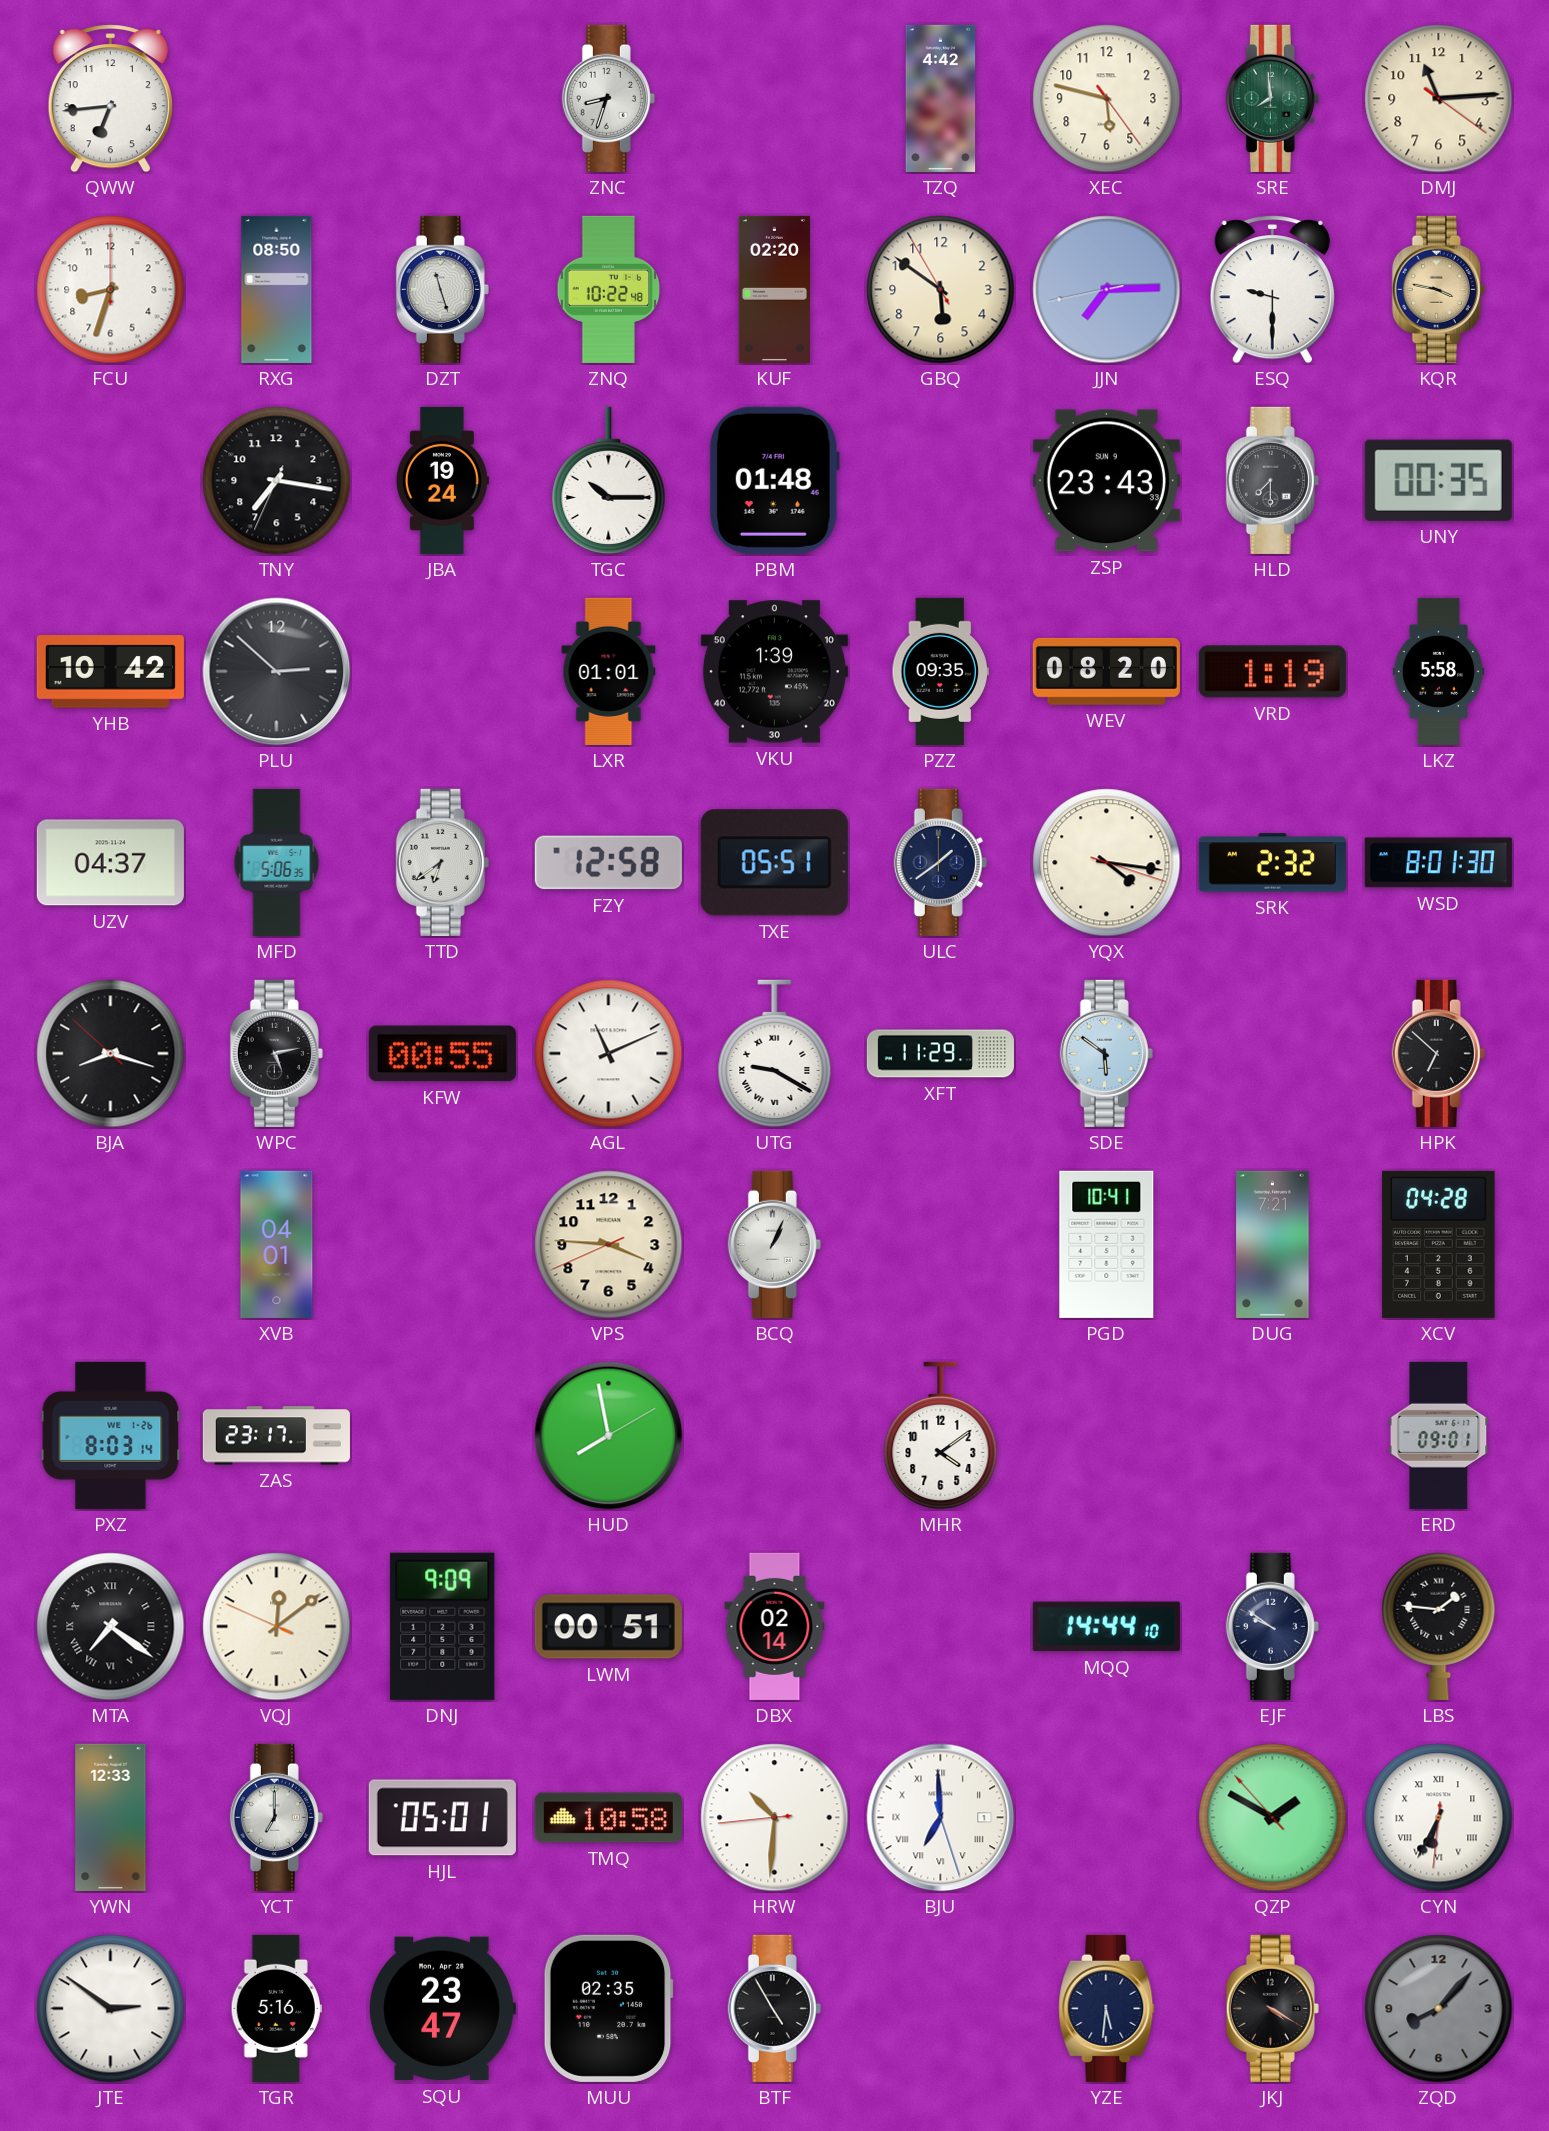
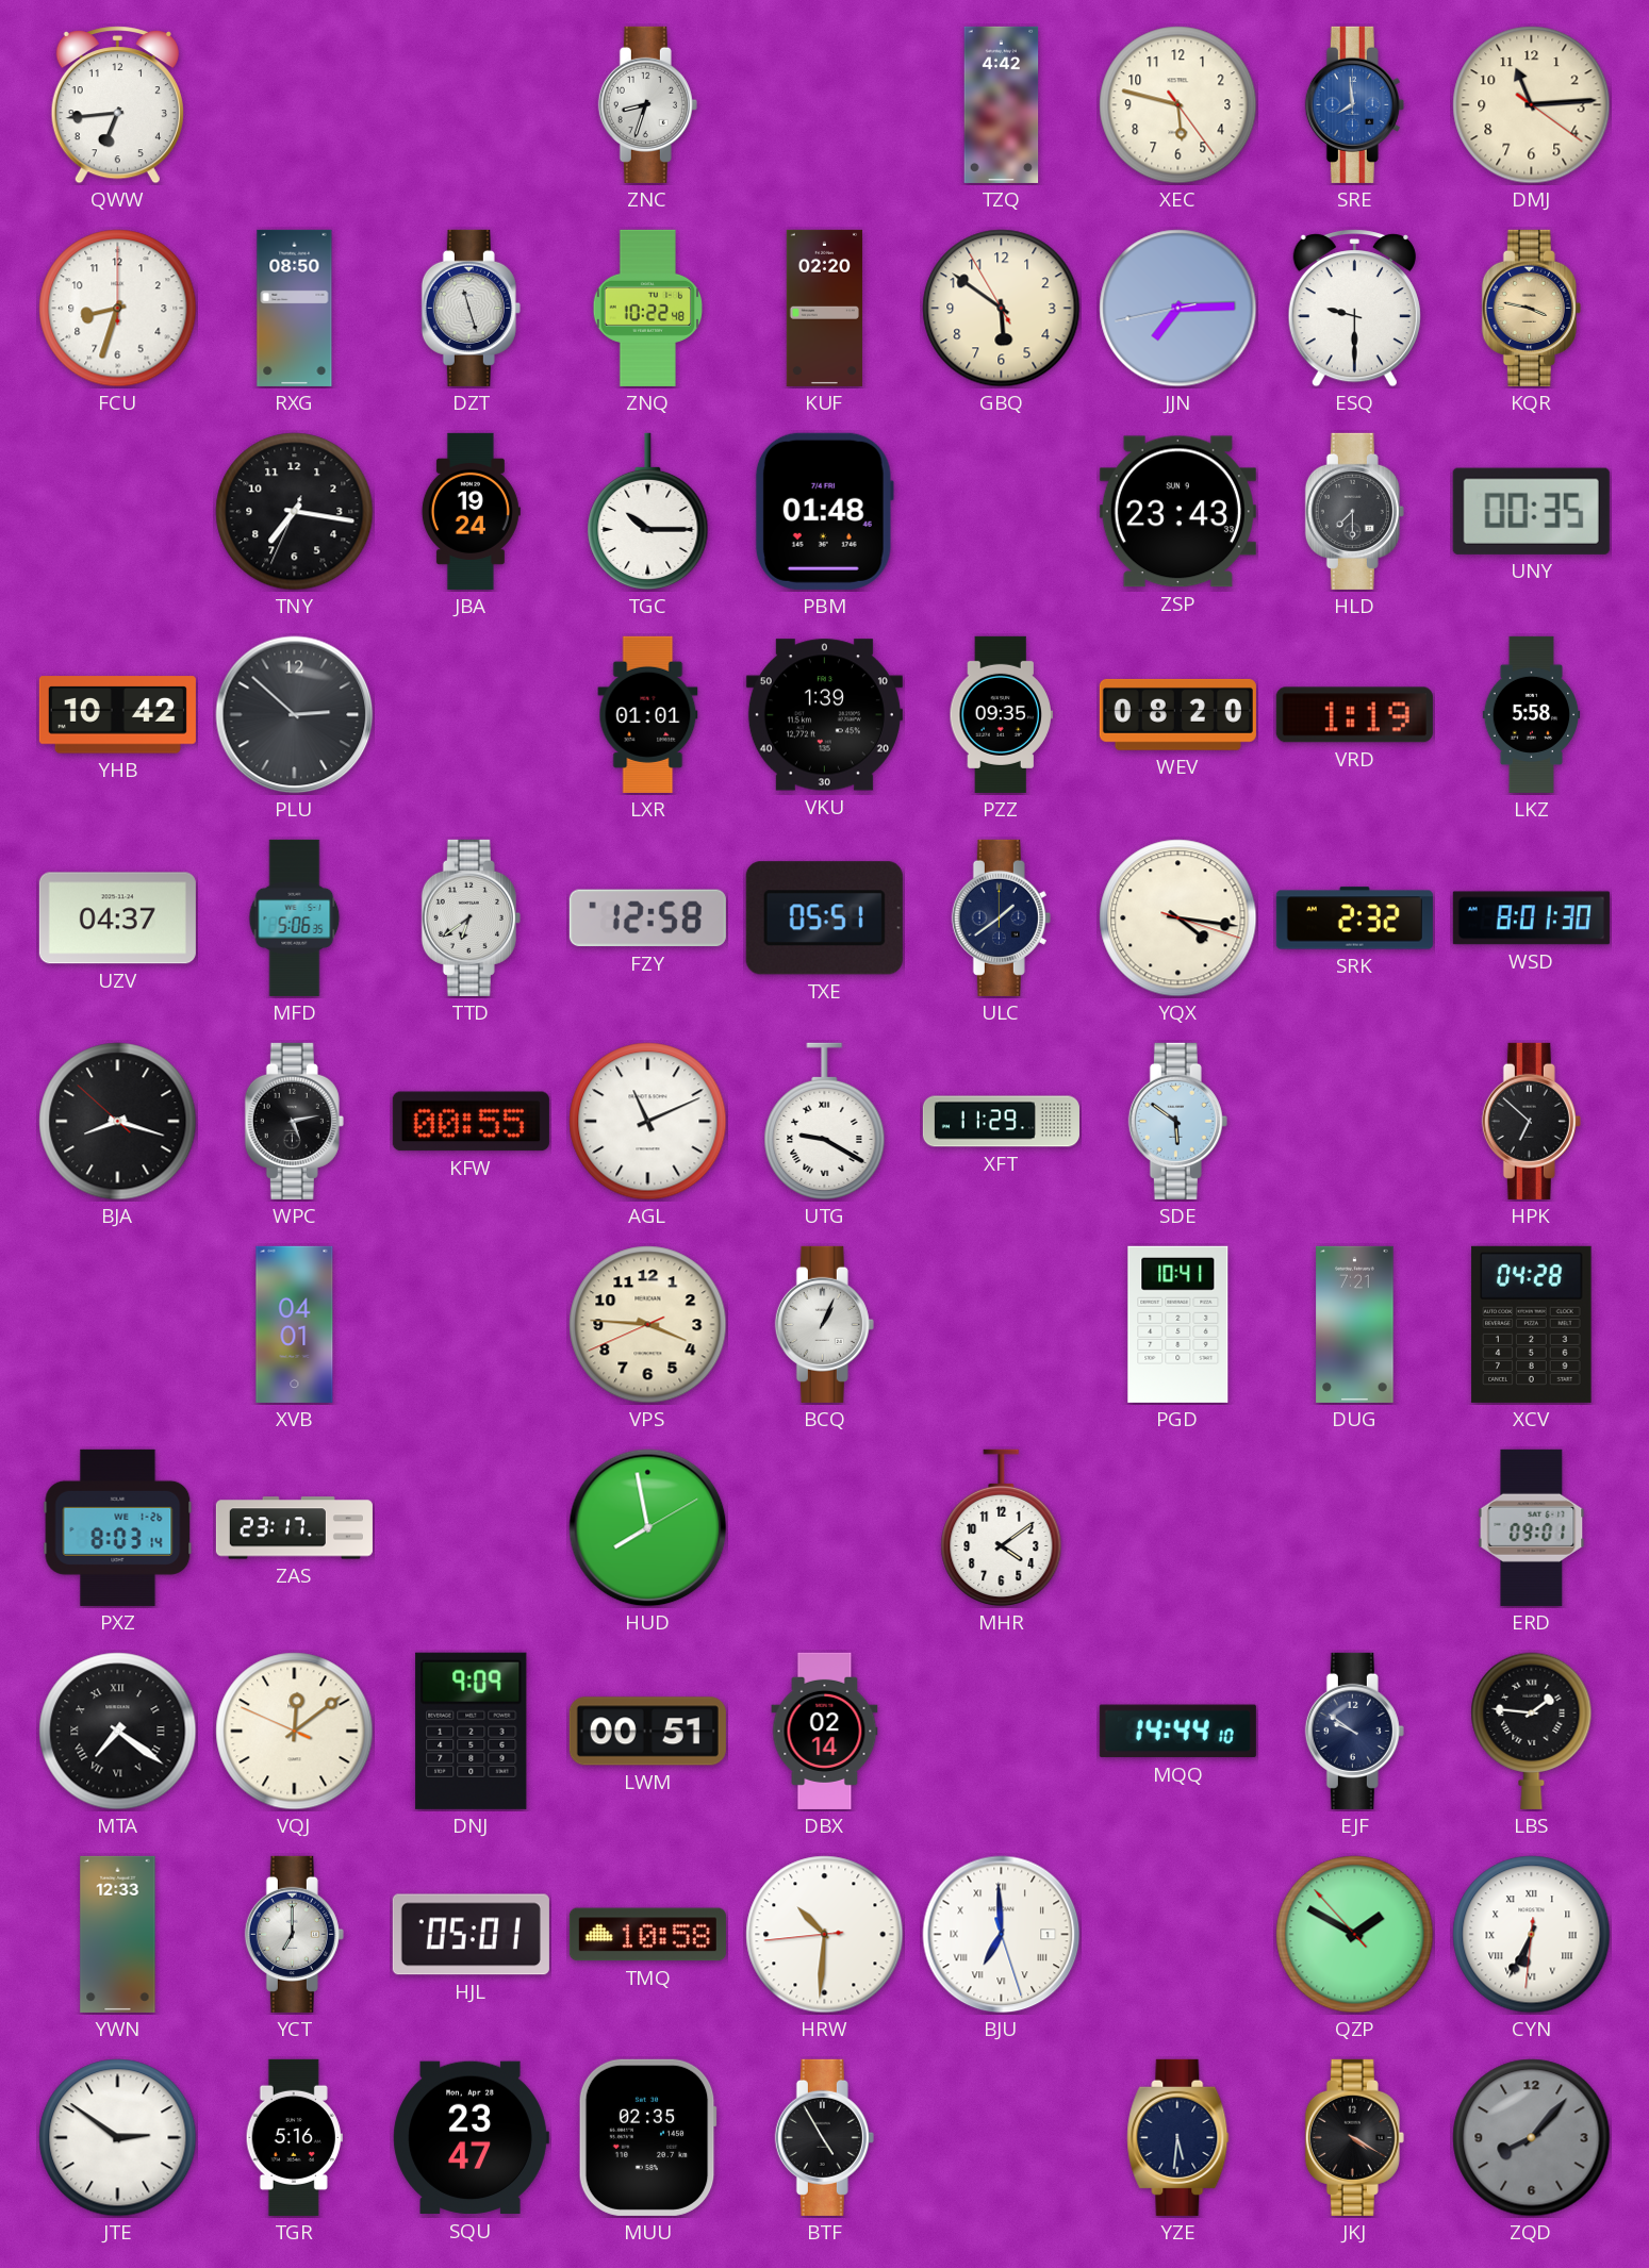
SRE dial: green -> blue
